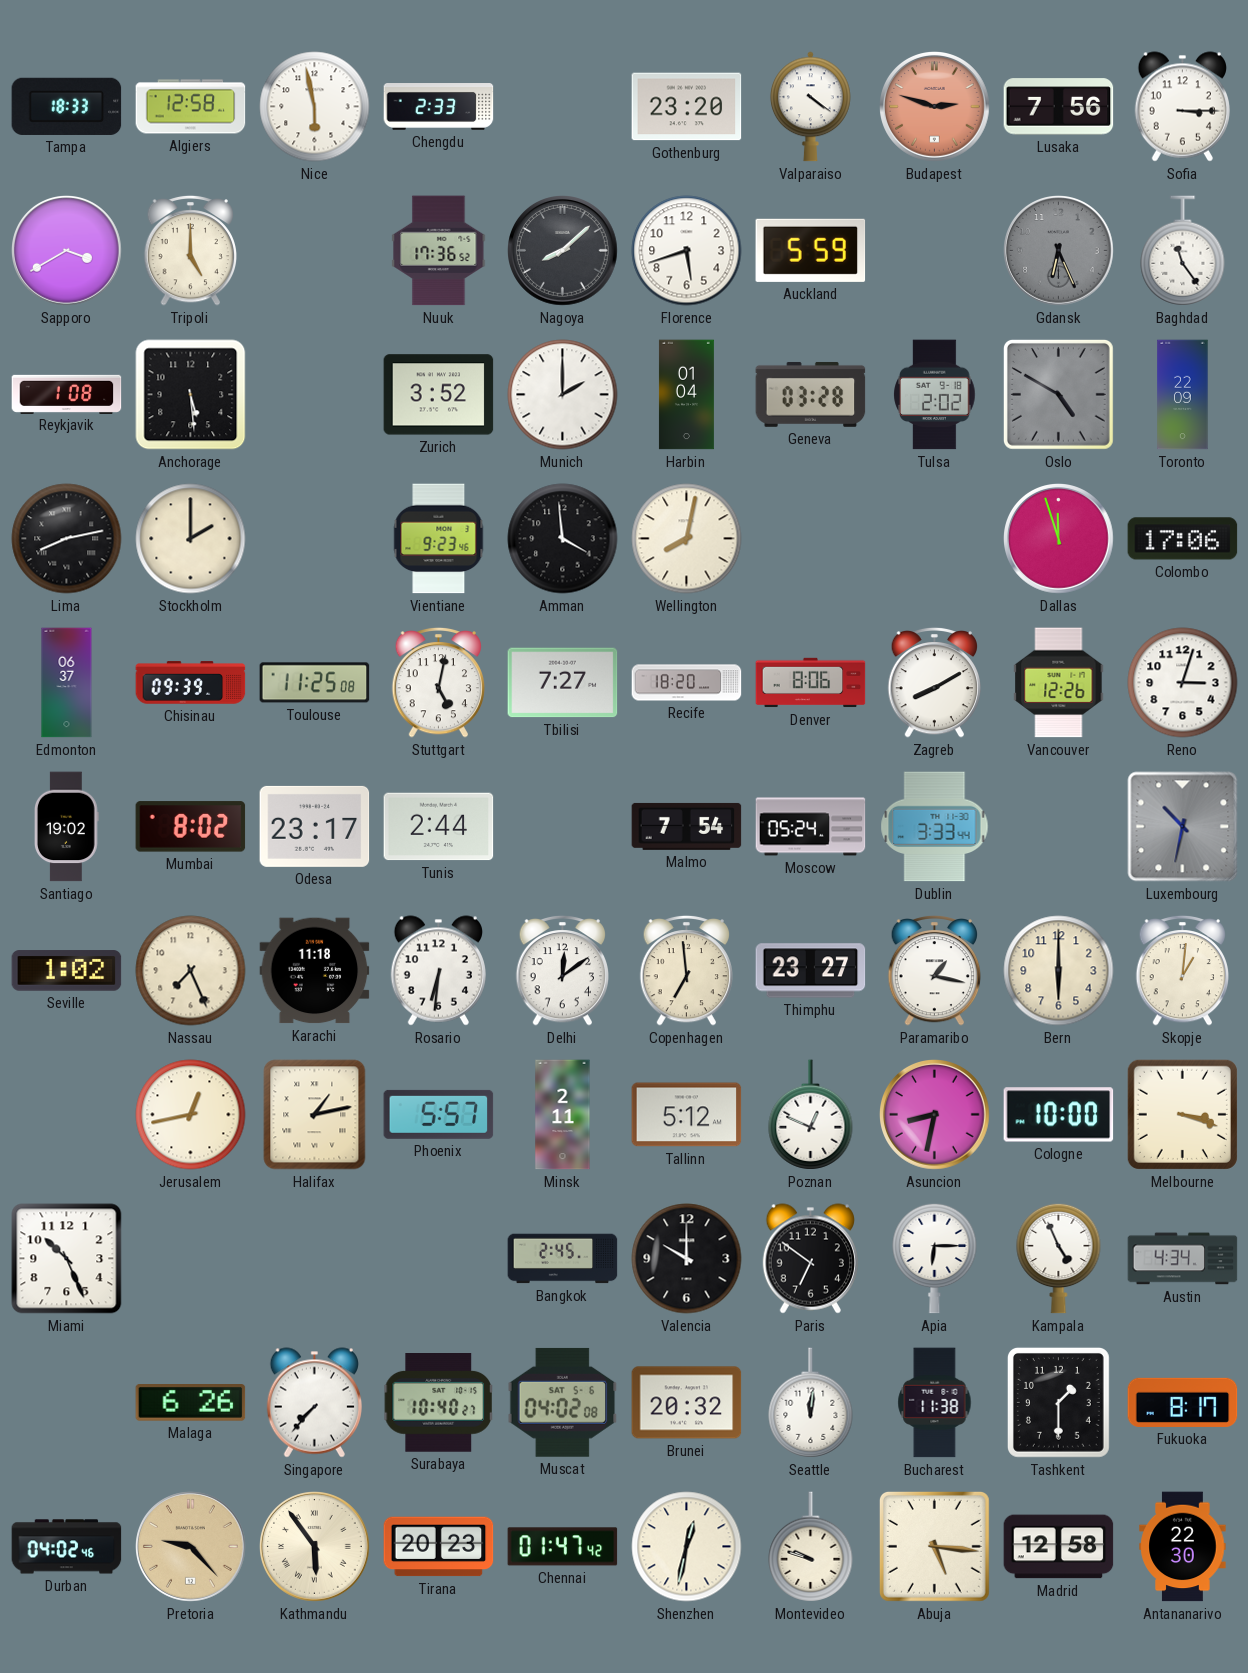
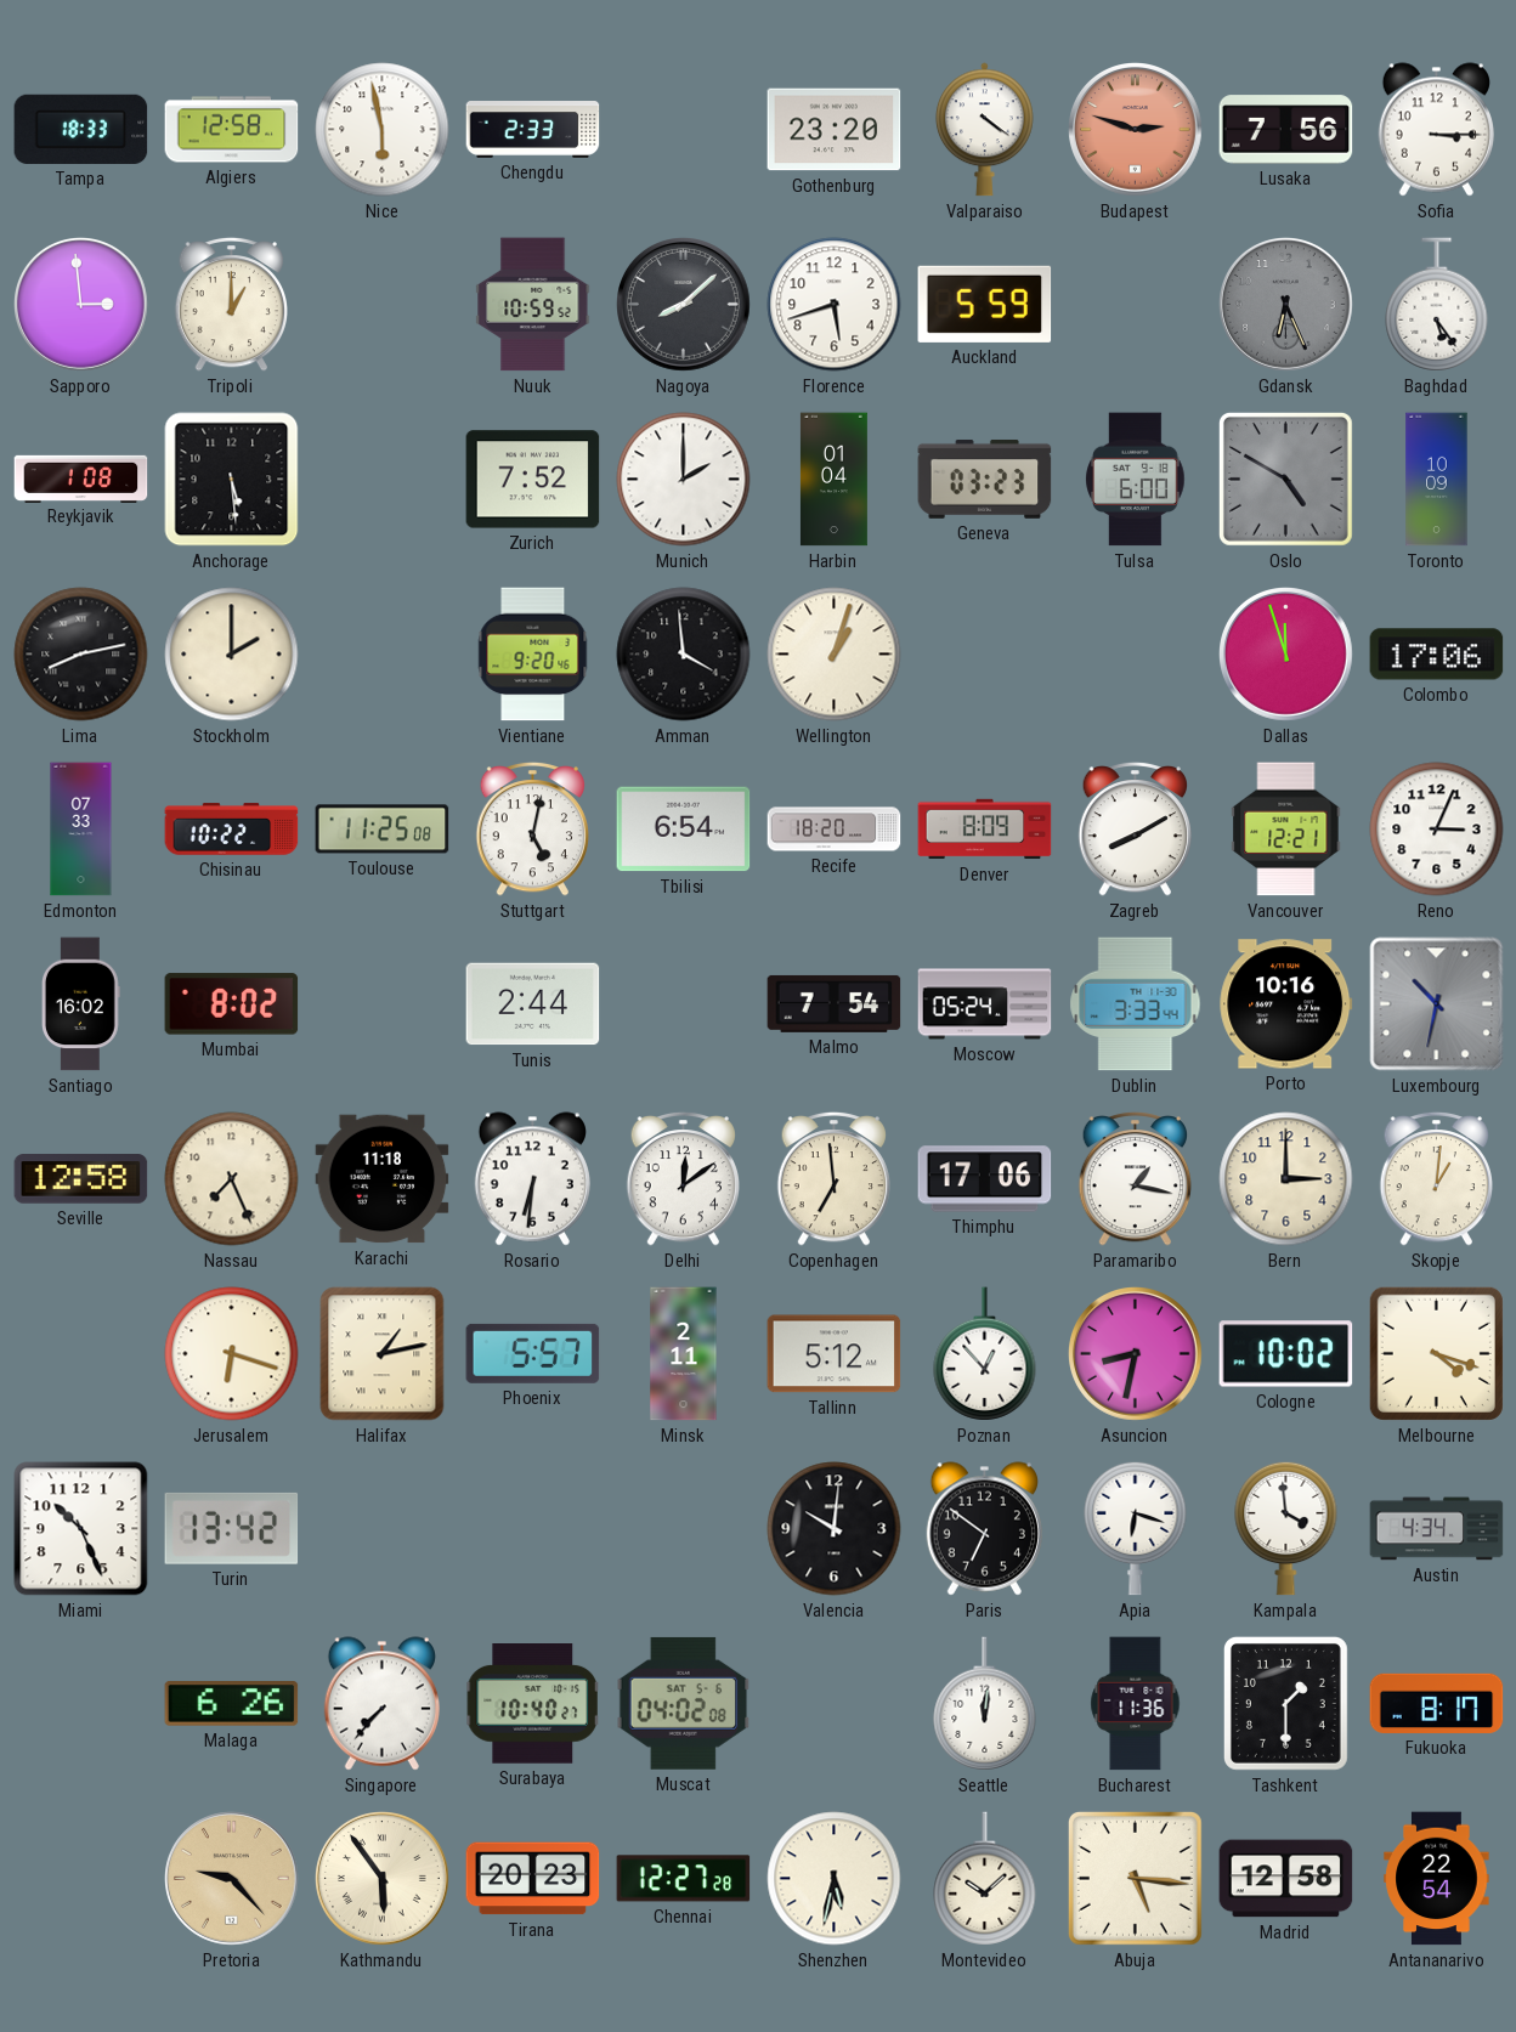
Sapporo: 3:40 -> 2:59
Tripoli: 5:00 -> 1:00
Nuuk: 17:36 -> 10:59
Baghdad: 11:24 -> 5:24
Zurich: 3:52 -> 7:52
Geneva: 03:28 -> 03:23
Tulsa: 2:02 -> 6:00
Toronto: 22:09 -> 10:09
Vientiane: 9:23 -> 9:20
Wellington: 8:02 -> 1:03
Edmonton: 06:37 -> 07:33
Chisinau: 09:39 -> 10:22
Tbilisi: 7:27 -> 6:54
Denver: 8:06 -> 8:09
Vancouver: 12:26 -> 12:21
Reno: 3:03 -> 3:04
Santiago: 19:02 -> 16:02
Odesa: 23:17 -> none
Porto: none -> 10:16
Seville: 1:02 -> 12:58
Thimphu: 23:27 -> 17:06
Bern: 6:00 -> 3:00
Jerusalem: 12:43 -> 6:18
Poznan: 12:49 -> 12:53
Cologne: 10:00 -> 10:02
Melbourne: 3:18 -> 4:18
Turin: none -> 13:42
Bangkok: 2:45 -> none
Valencia: 10:00 -> 10:01
Apia: 6:15 -> 6:18
Kampala: 4:56 -> 3:59
Brunei: 20:32 -> none
Bucharest: 11:38 -> 11:36
Durban: 04:02 -> none
Chennai: 01:47 -> 12:27
Shenzhen: 12:32 -> 5:32
Montevideo: 9:48 -> 10:08
Antananarivo: 22:30 -> 22:54
